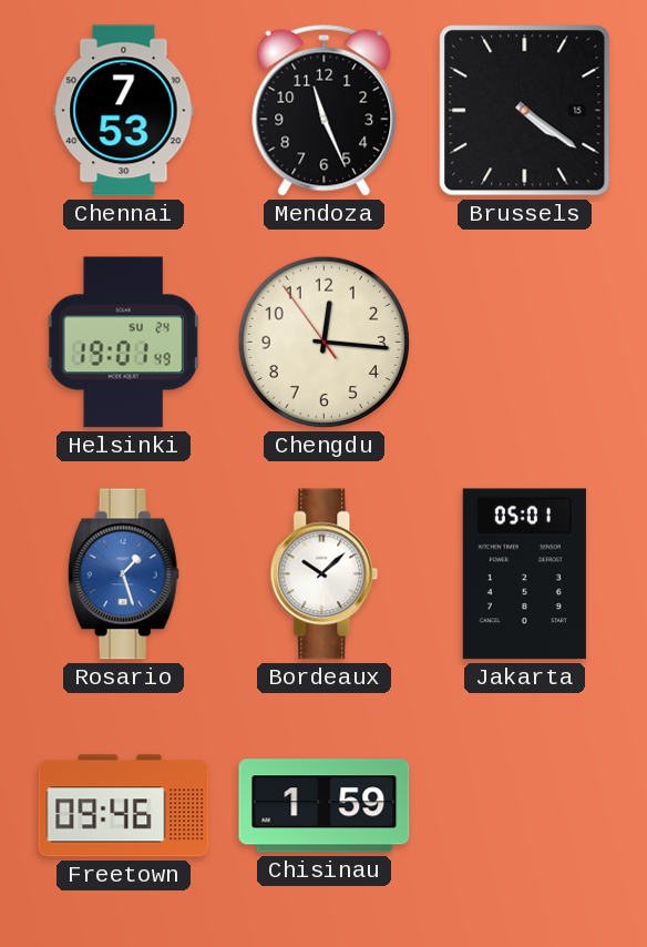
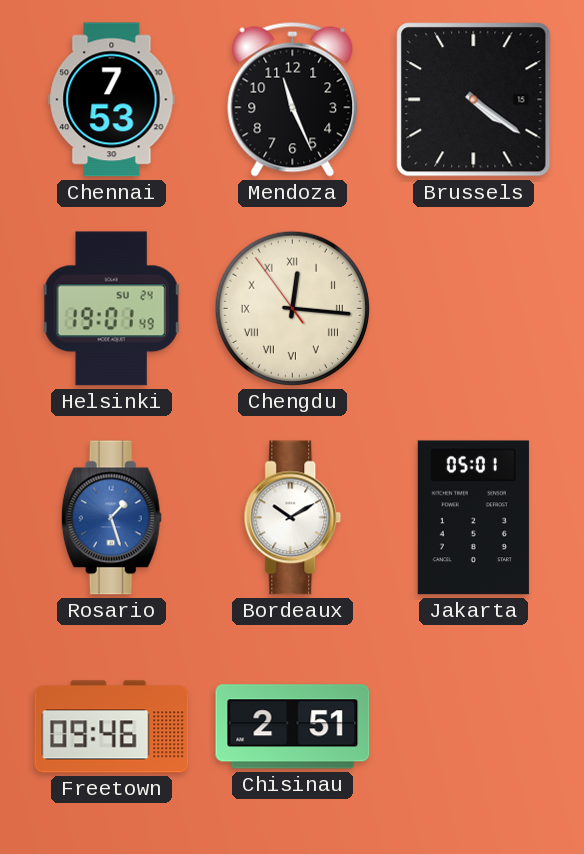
Chengdu numerals: Arabic -> Roman
Bordeaux: 10:08 -> 10:10
Chisinau: 1:59 -> 2:51
